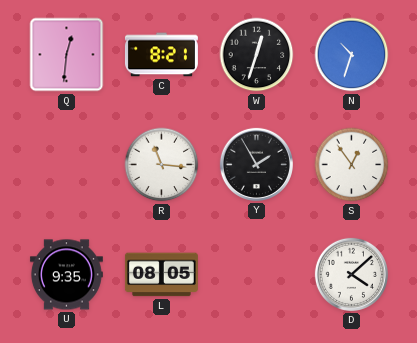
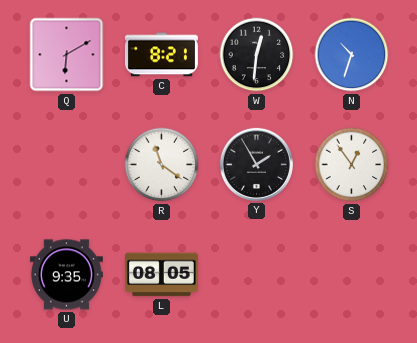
Q: 12:31 -> 6:10
W: 12:33 -> 12:31
R: 11:16 -> 11:21
D: 4:08 -> none
